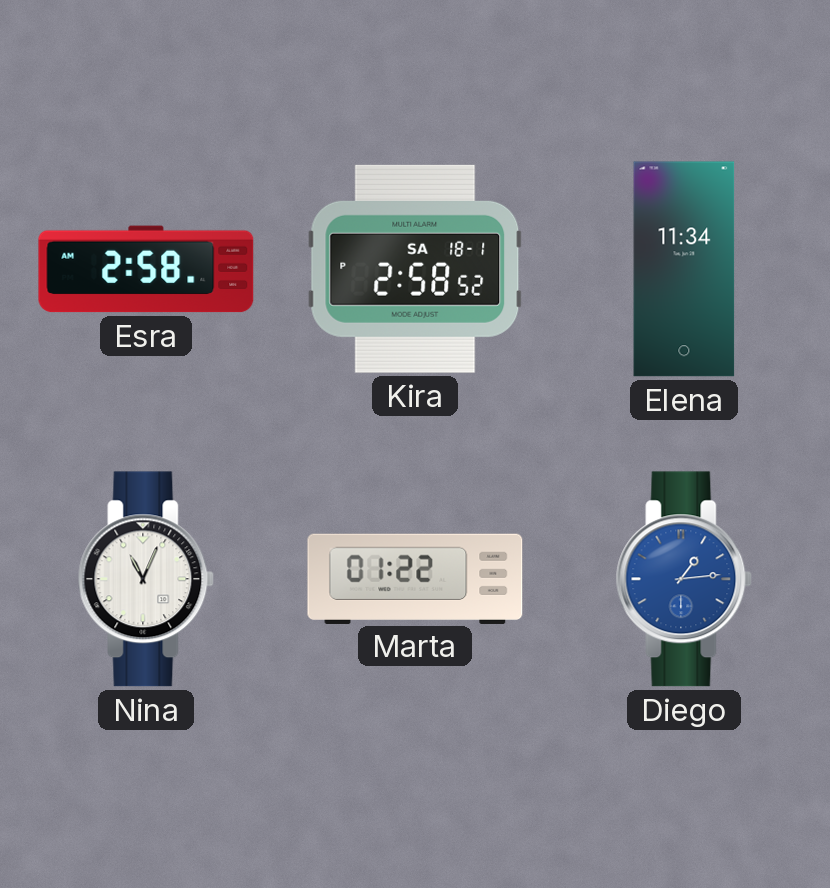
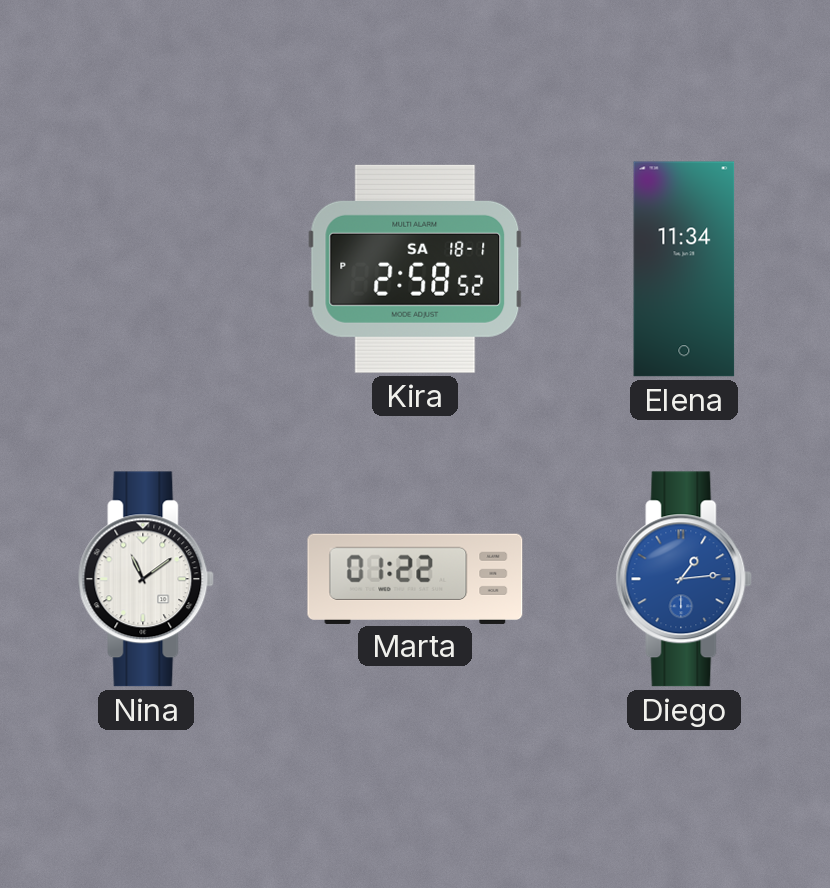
Esra: 2:58 -> none
Nina: 11:04 -> 11:09
